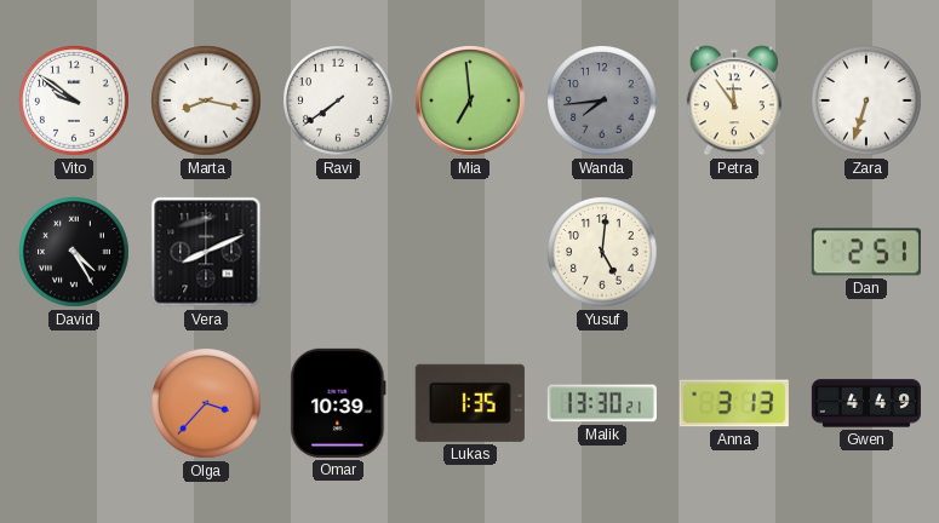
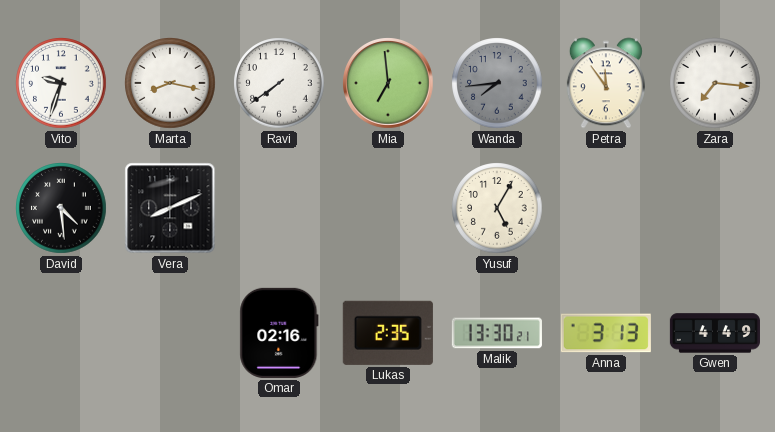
Vito: 9:51 -> 9:33
Zara: 6:33 -> 7:16
David: 4:25 -> 4:29
Yusuf: 5:01 -> 5:05
Dan: 2:51 -> none
Olga: 3:37 -> none
Omar: 10:39 -> 02:16
Lukas: 1:35 -> 2:35
